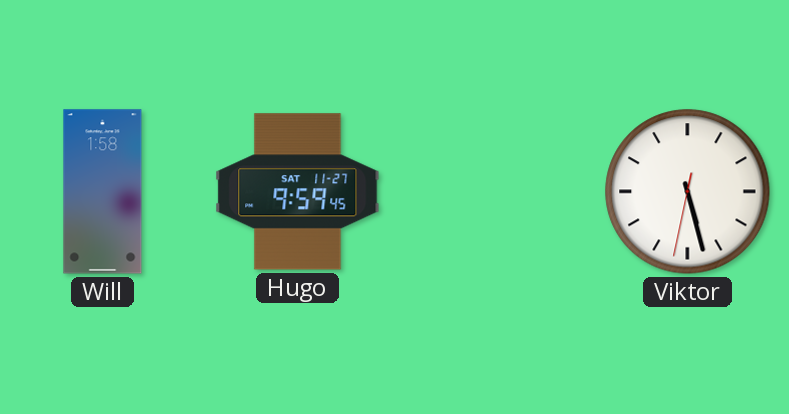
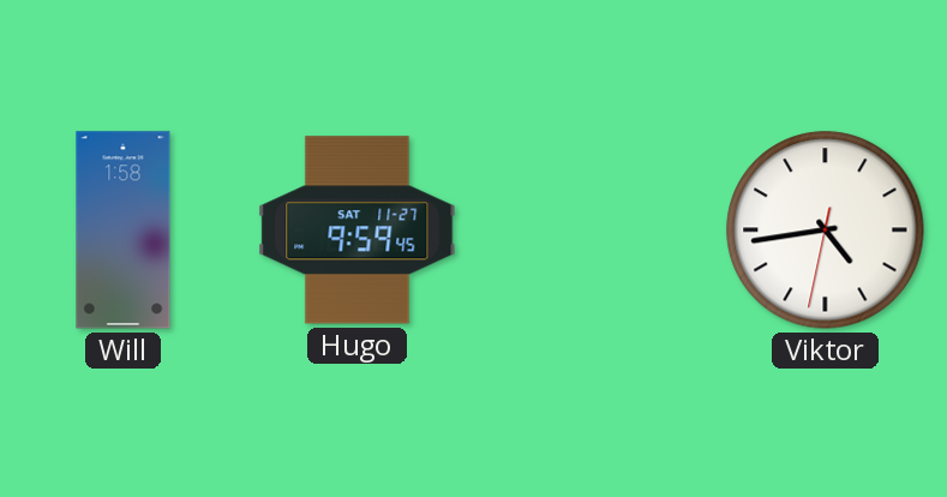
Viktor: 5:27 -> 4:43
